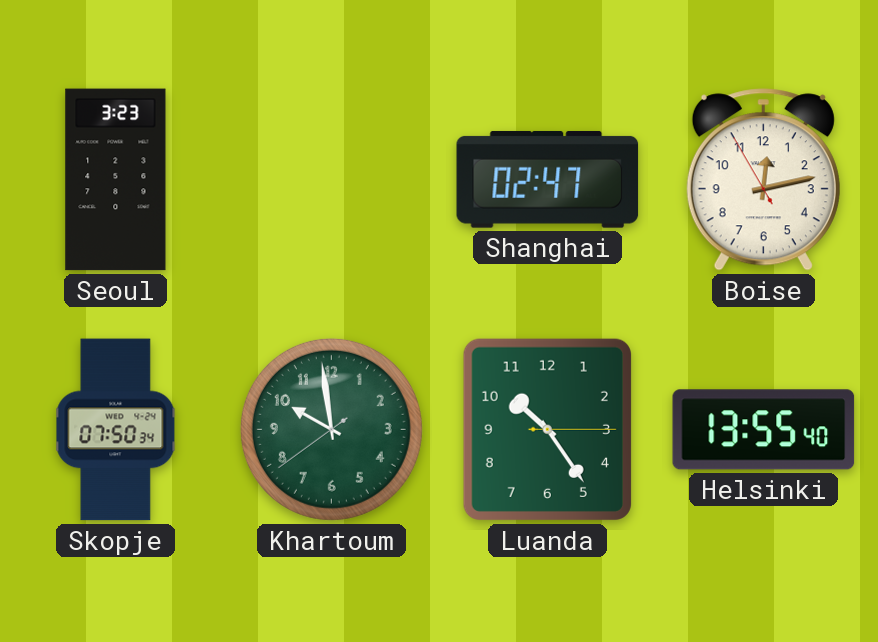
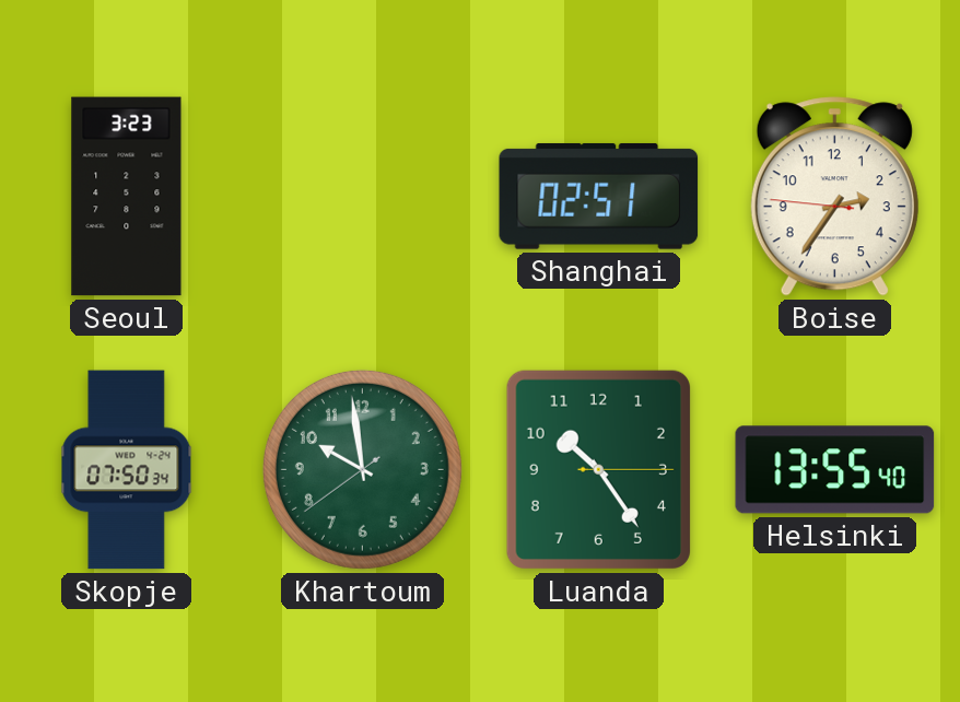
Shanghai: 02:47 -> 02:51
Boise: 12:12 -> 2:35
